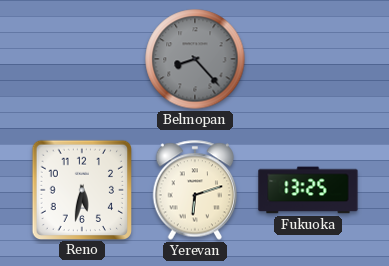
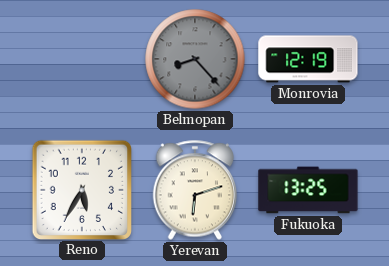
Monrovia: none -> 12:19
Reno: 5:32 -> 5:35
